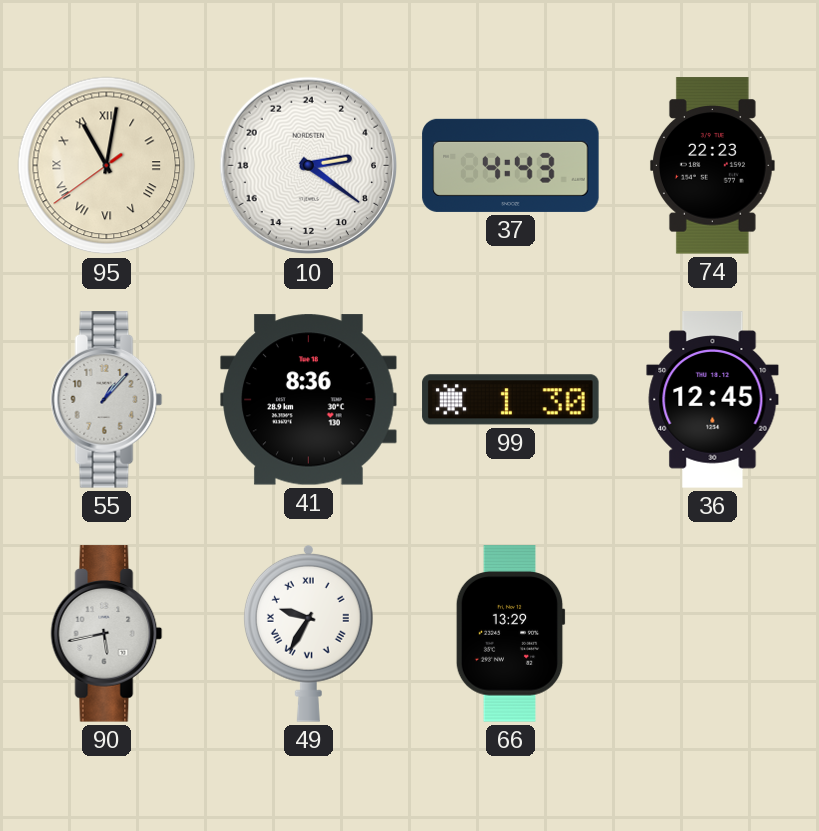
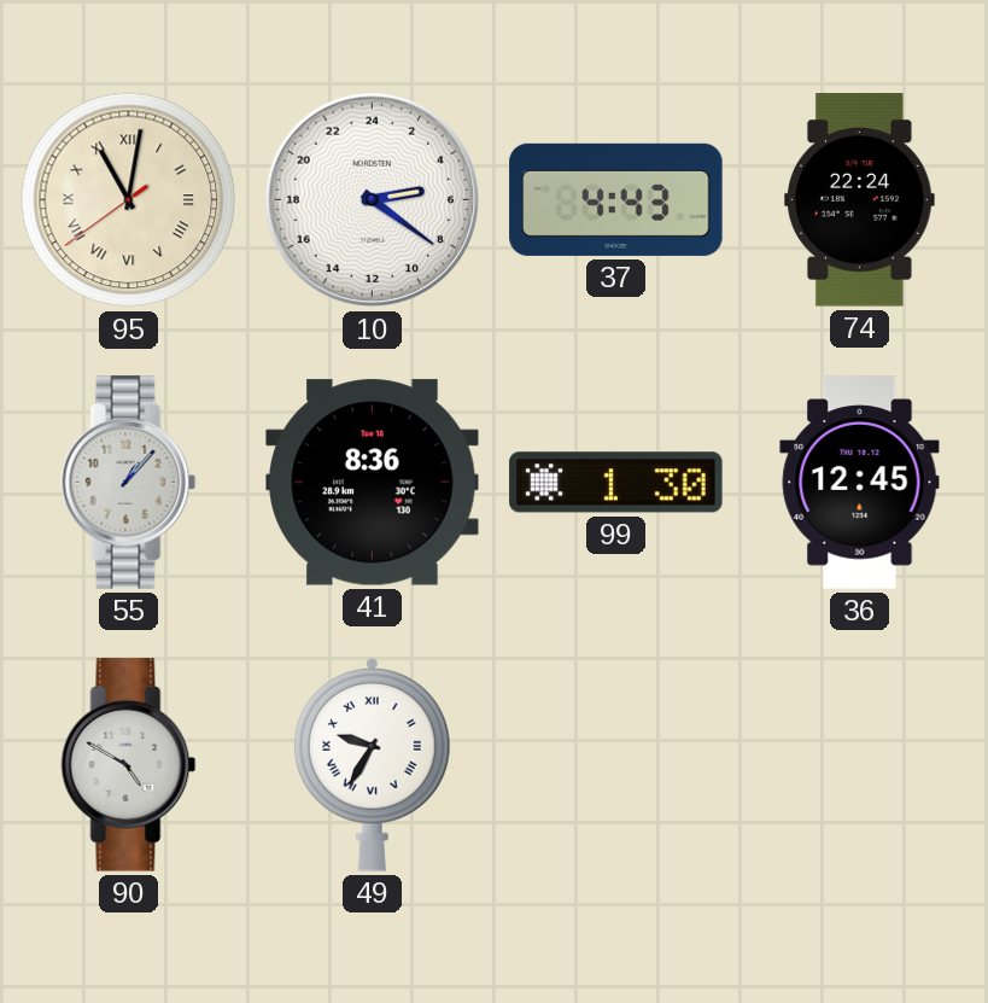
74: 22:23 -> 22:24
90: 5:43 -> 4:50
66: 13:29 -> none
